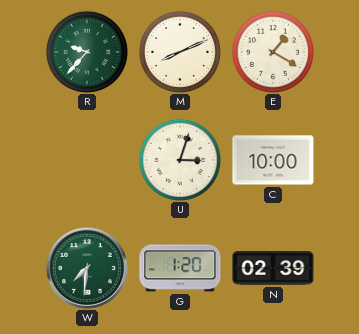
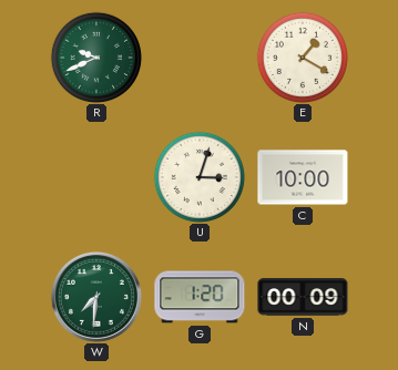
R: 9:37 -> 9:41
M: 8:11 -> none
N: 02:39 -> 00:09
